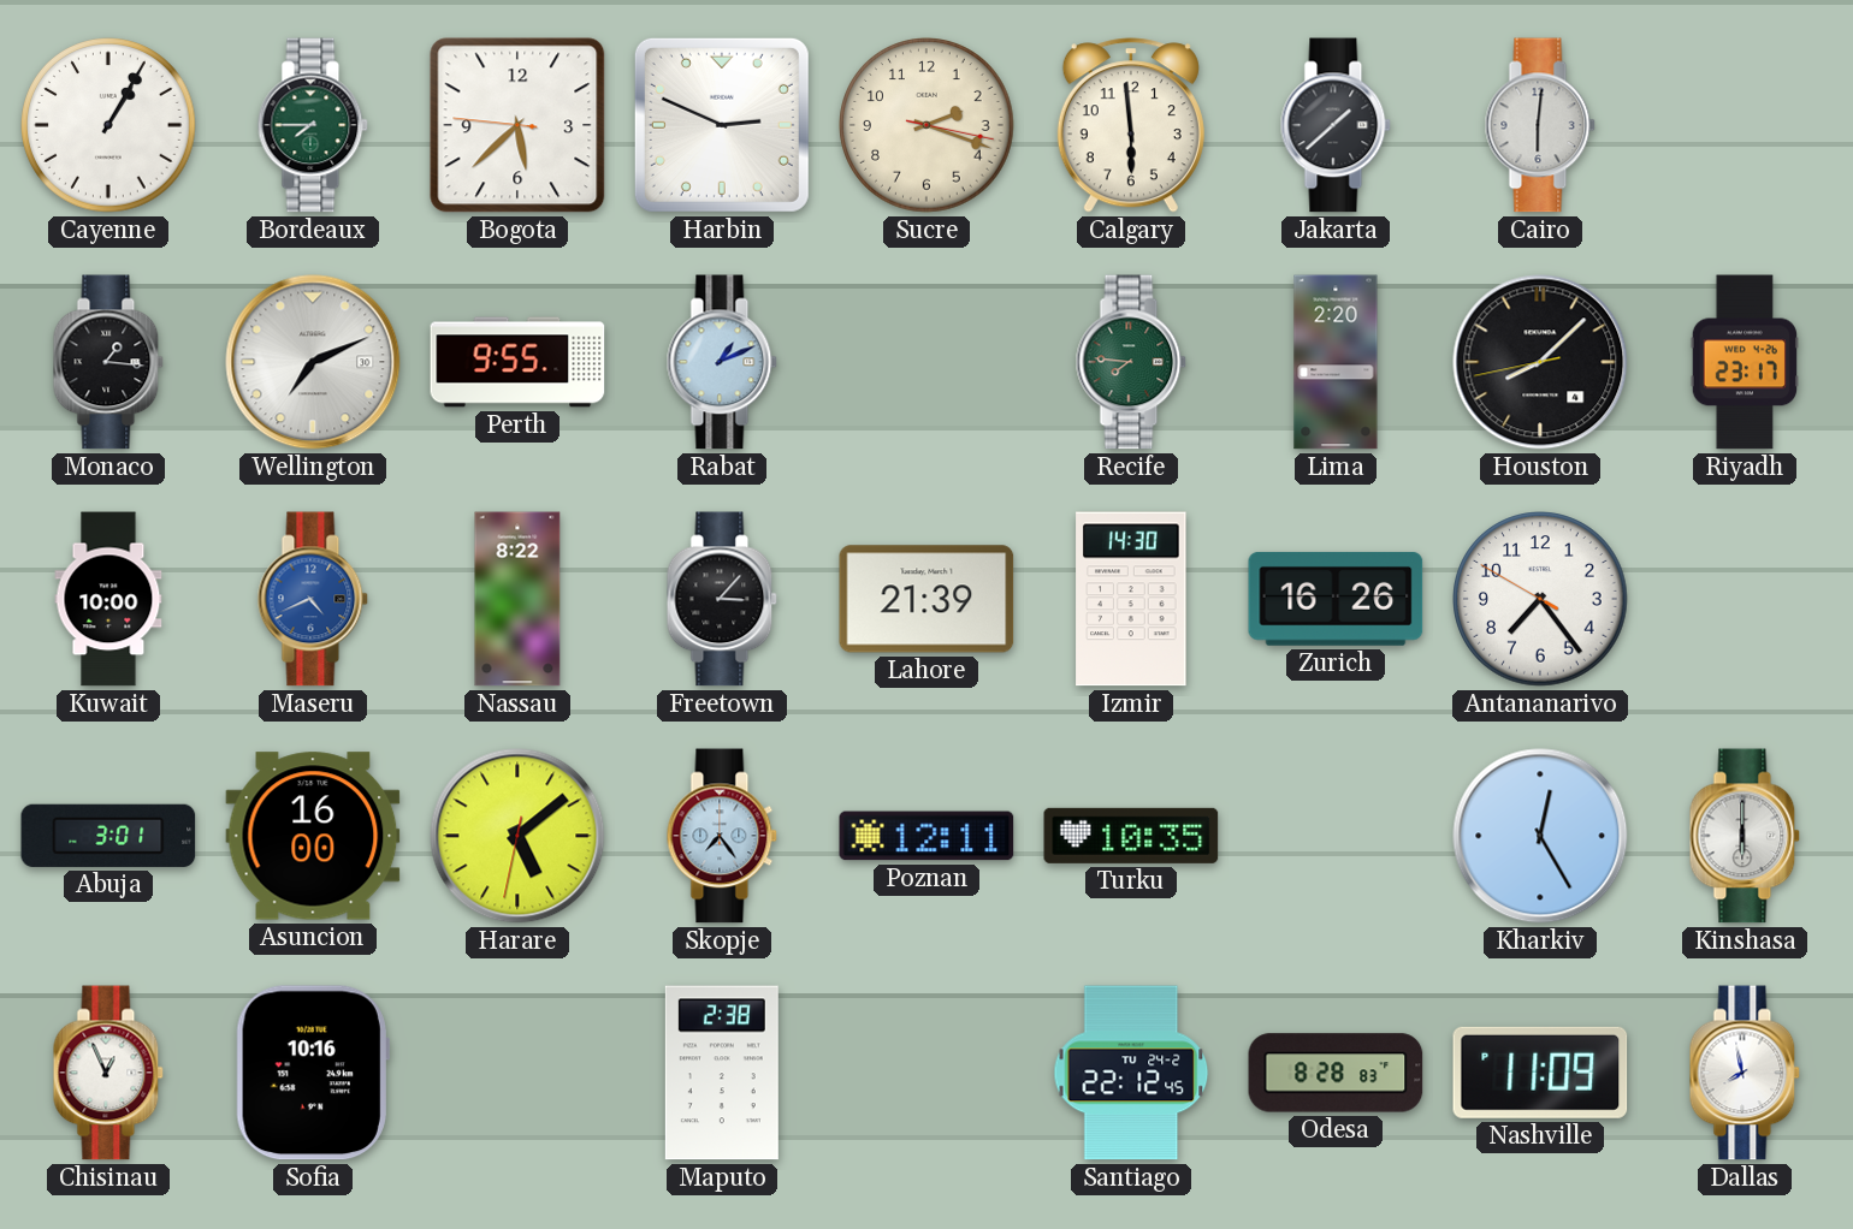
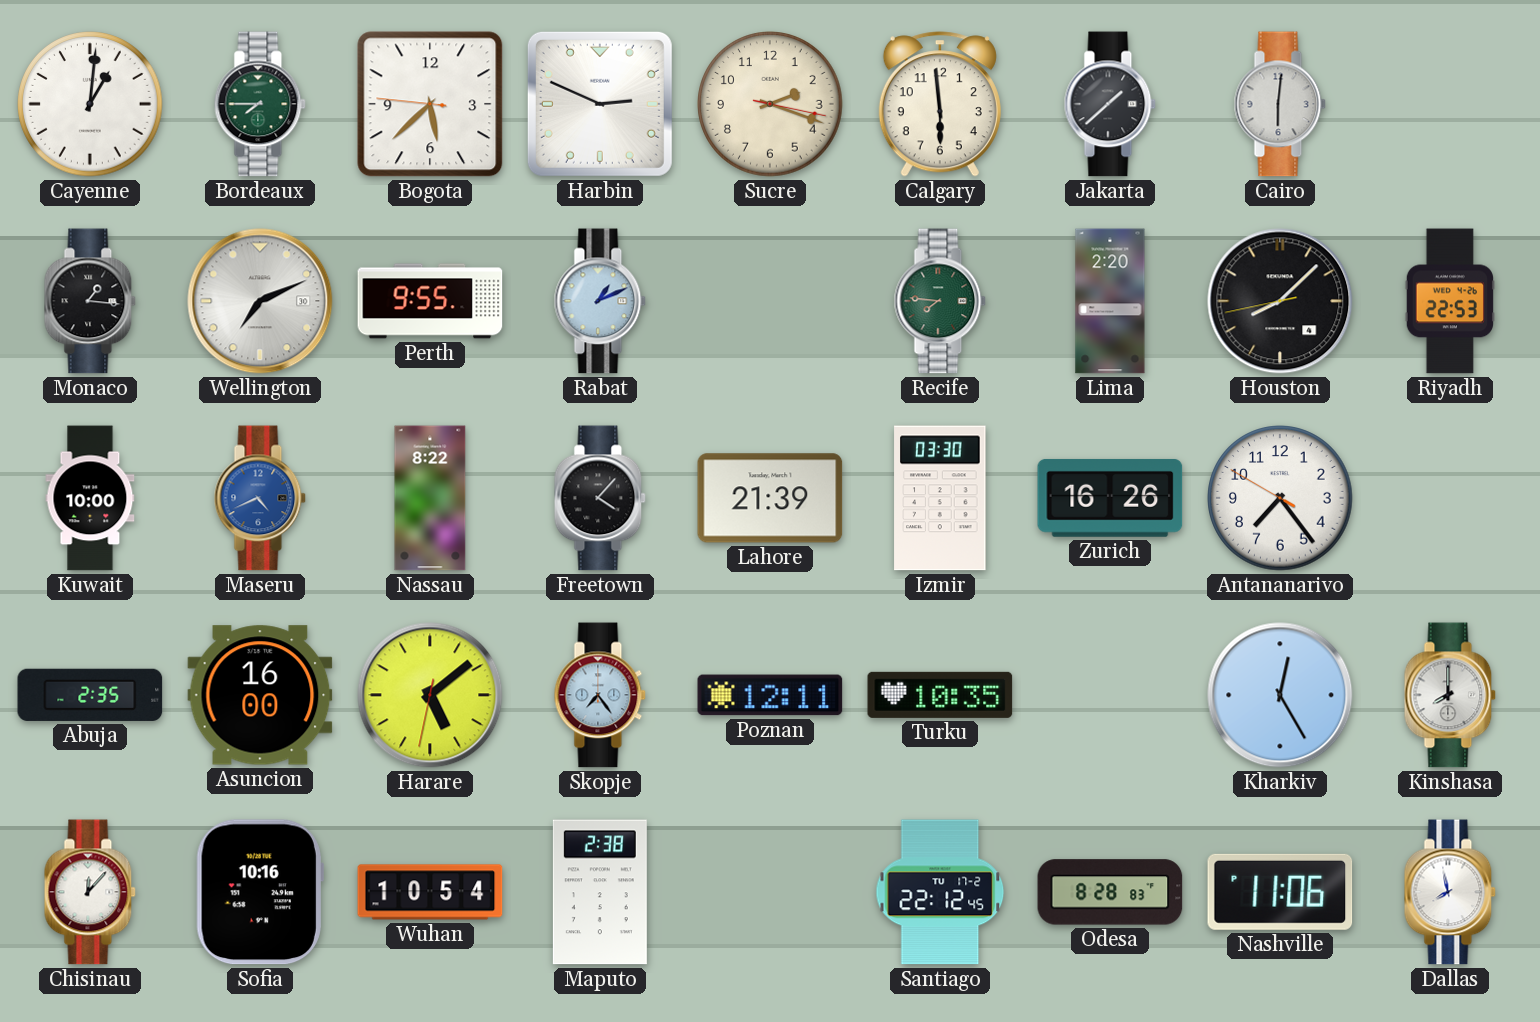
Cayenne: 1:05 -> 1:01
Riyadh: 23:17 -> 22:53
Freetown: 3:07 -> 4:07
Izmir: 14:30 -> 03:30
Abuja: 3:01 -> 2:35
Kinshasa: 6:00 -> 8:00
Chisinau: 12:56 -> 12:07
Wuhan: none -> 10:54
Santiago date: TU 24-2 -> TU 17-2
Nashville: 11:09 -> 11:06
